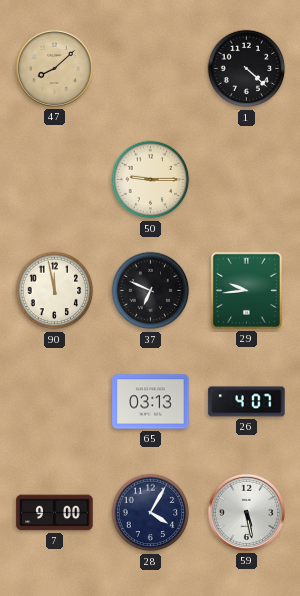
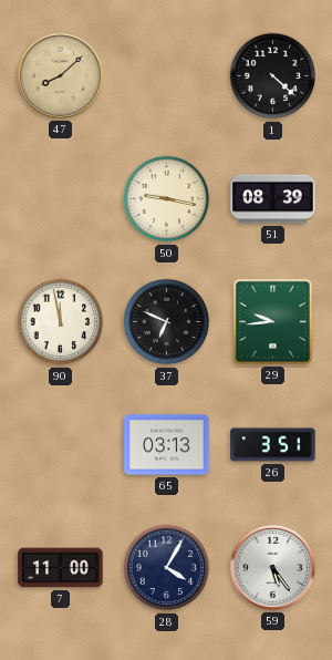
50: 9:15 -> 9:17
51: none -> 08:39
26: 4:07 -> 3:51
7: 9:00 -> 11:00
59: 5:28 -> 5:24
